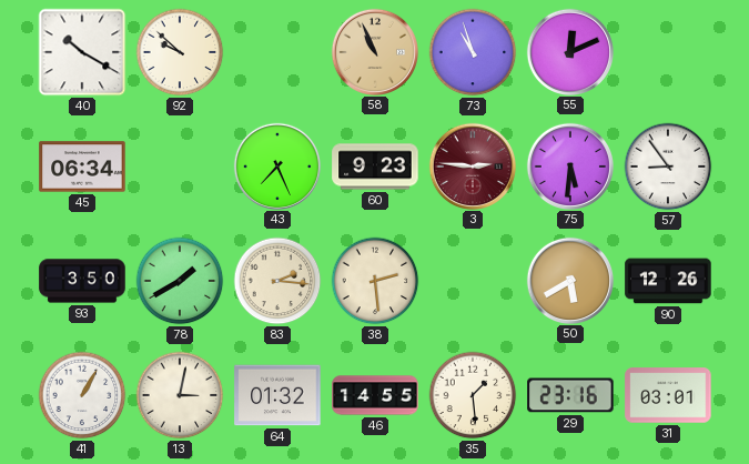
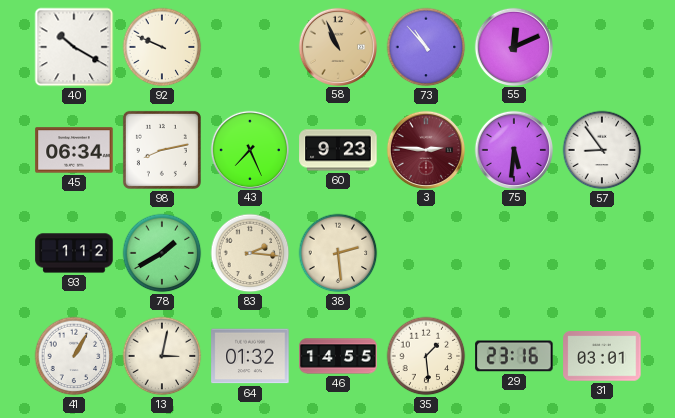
92: 9:52 -> 9:49
73: 10:57 -> 10:53
98: none -> 8:13
93: 3:50 -> 1:12
50: 5:40 -> none
90: 12:26 -> none
